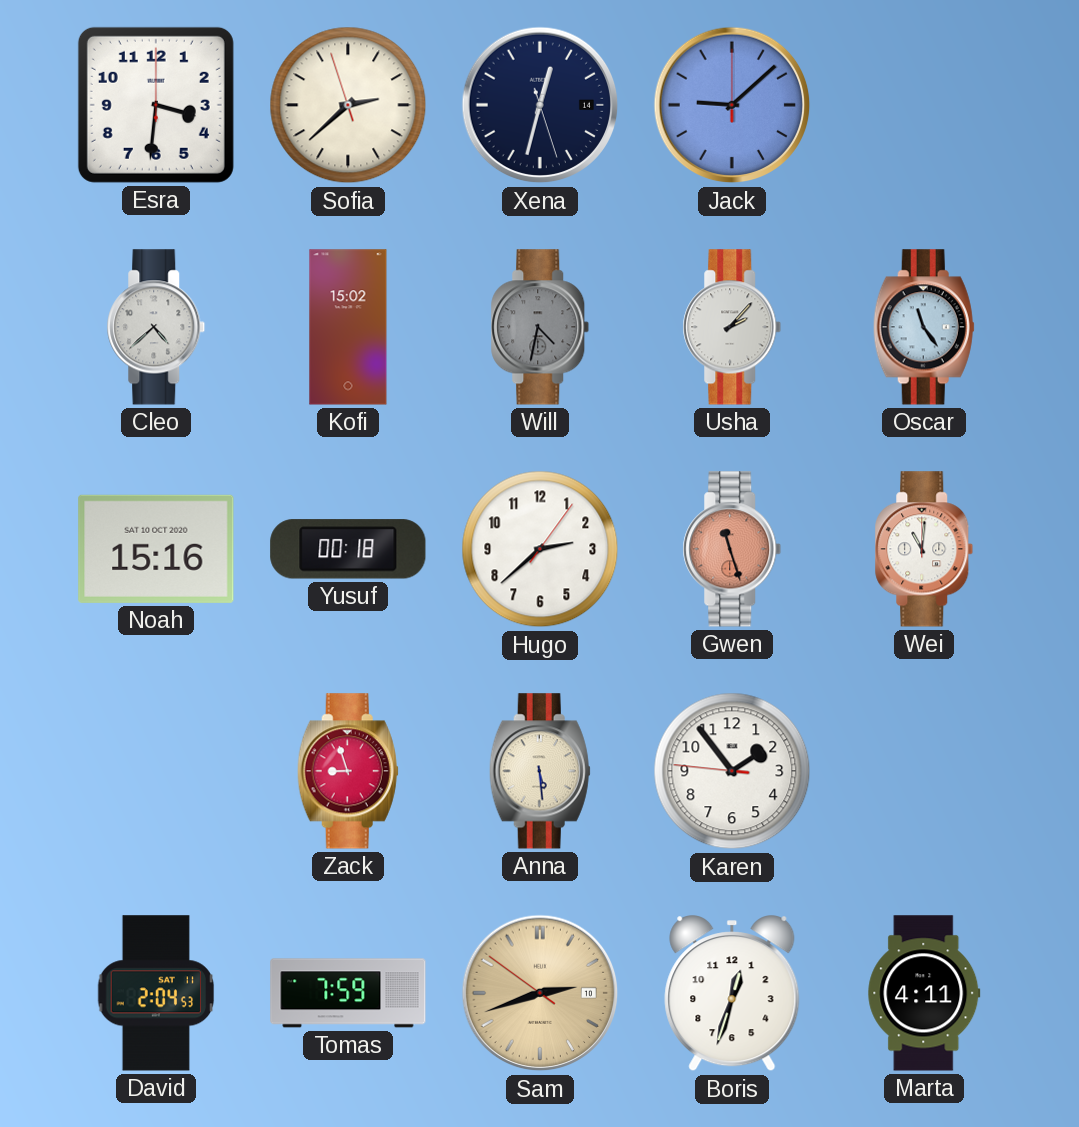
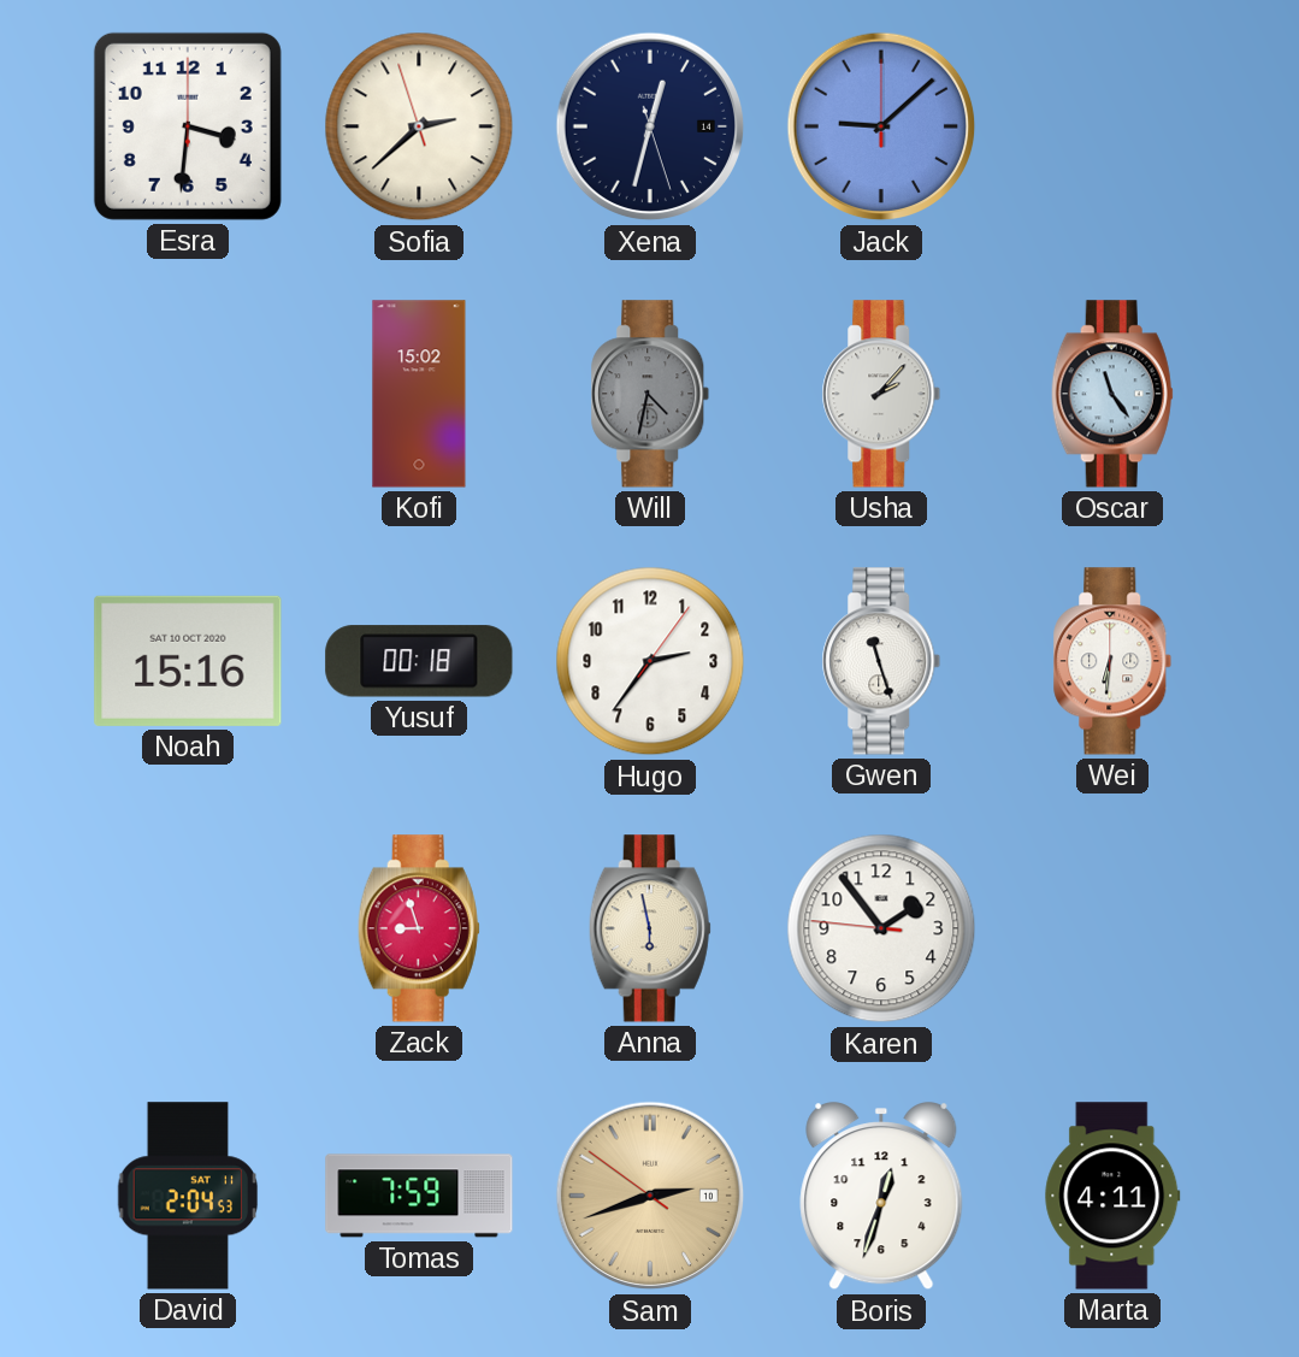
Cleo: 4:38 -> none
Hugo: 2:38 -> 2:36
Gwen dial: salmon -> white
Wei: 11:01 -> 6:31
Anna: 5:29 -> 5:58
